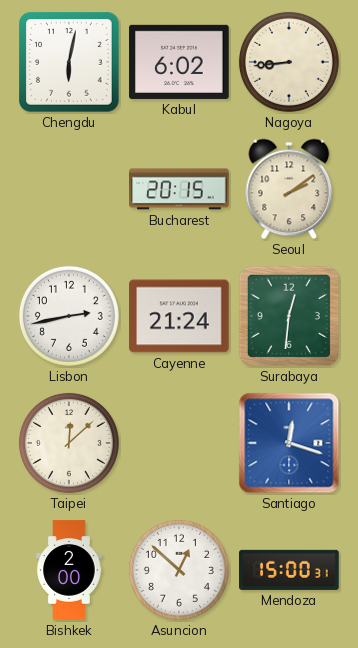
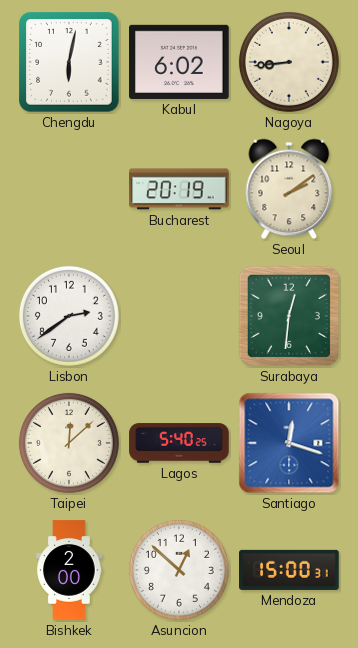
Bucharest: 20:15 -> 20:19
Lisbon: 2:43 -> 2:39
Cayenne: 21:24 -> none
Lagos: none -> 5:40
